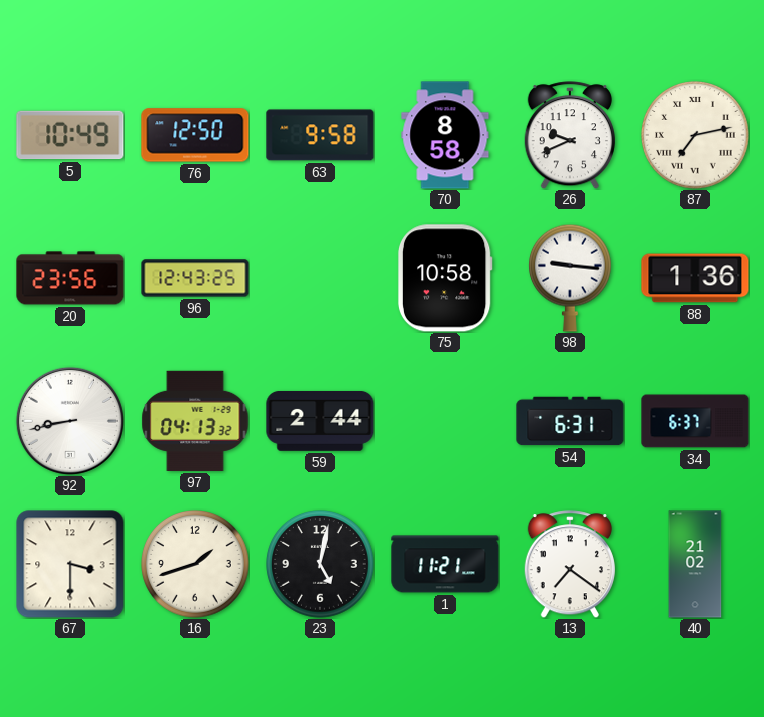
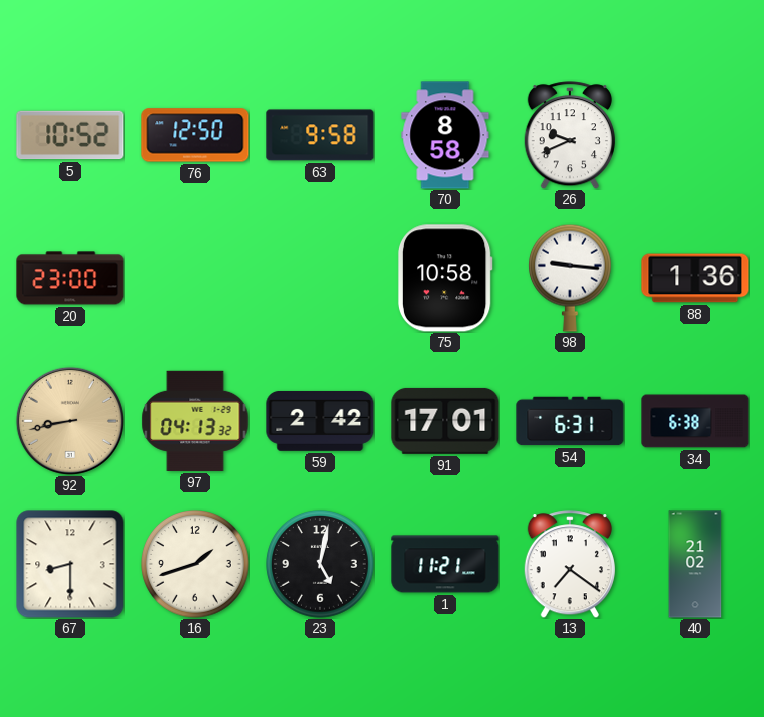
5: 10:49 -> 10:52
87: 7:13 -> none
20: 23:56 -> 23:00
96: 12:43 -> none
92 dial: white -> champagne
59: 2:44 -> 2:42
91: none -> 17:01
34: 6:37 -> 6:38
67: 3:30 -> 8:30
